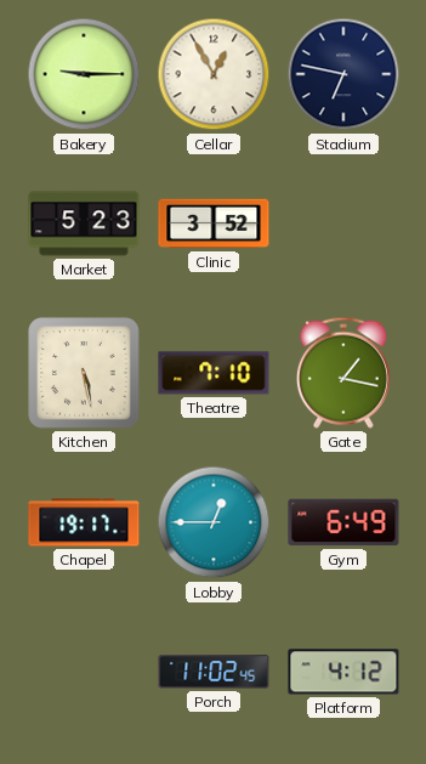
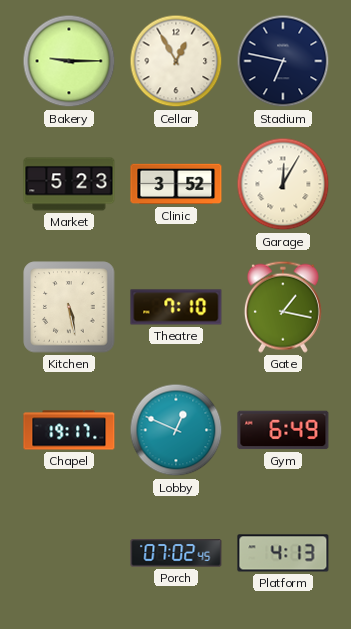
Garage: none -> 12:05
Lobby: 12:45 -> 12:49
Porch: 11:02 -> 07:02
Platform: 4:12 -> 4:13
